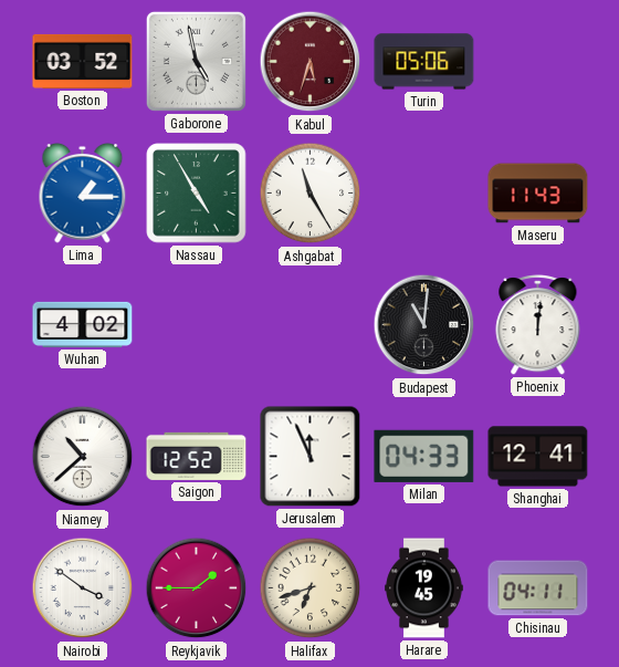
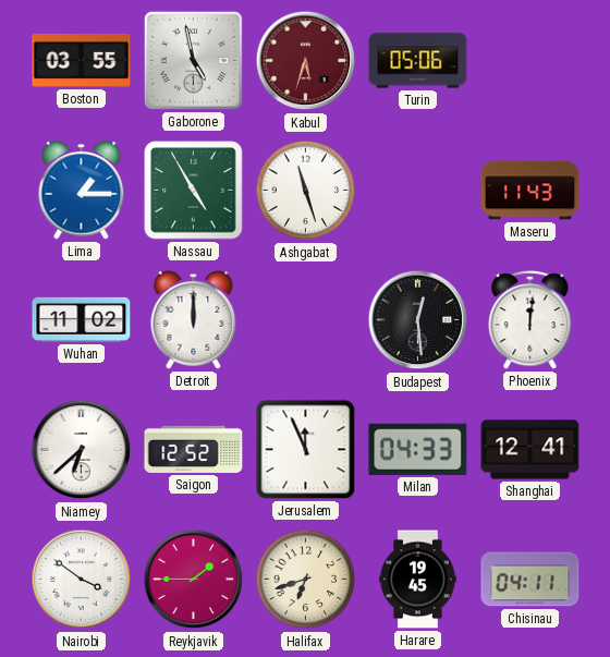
Boston: 03:52 -> 03:55
Ashgabat: 11:25 -> 11:27
Wuhan: 4:02 -> 11:02
Detroit: none -> 12:00
Budapest: 11:01 -> 12:29
Niamey: 10:38 -> 6:38
